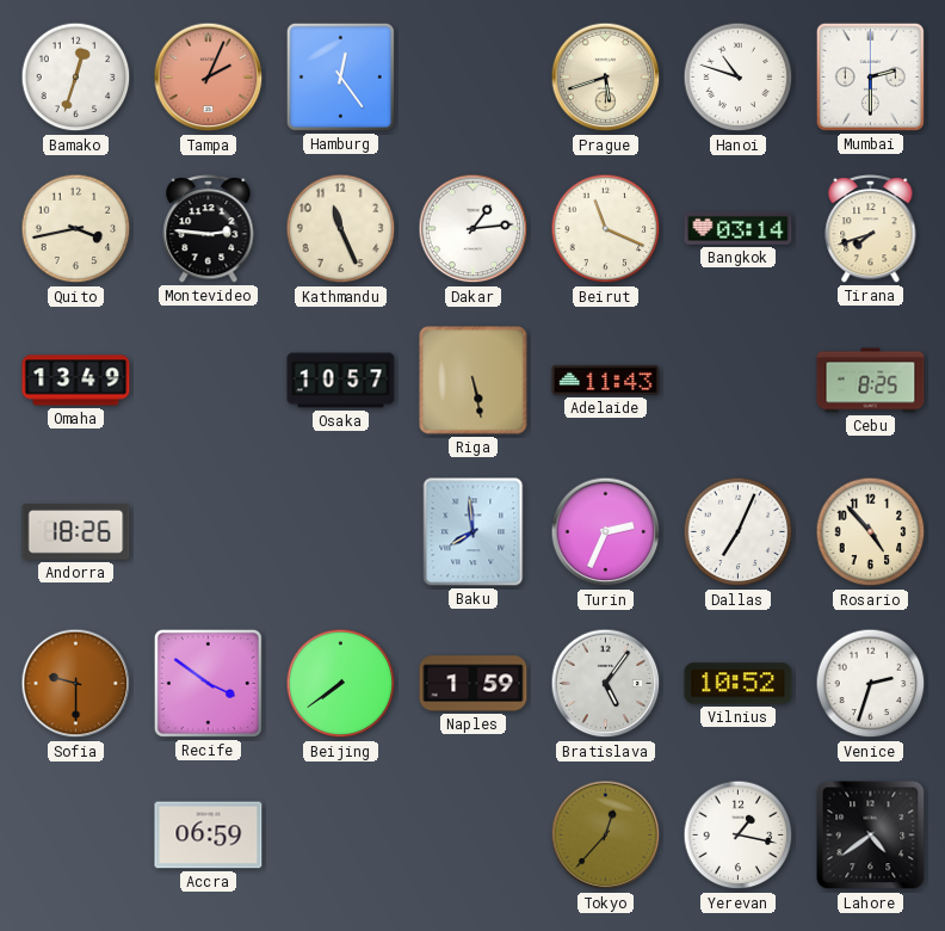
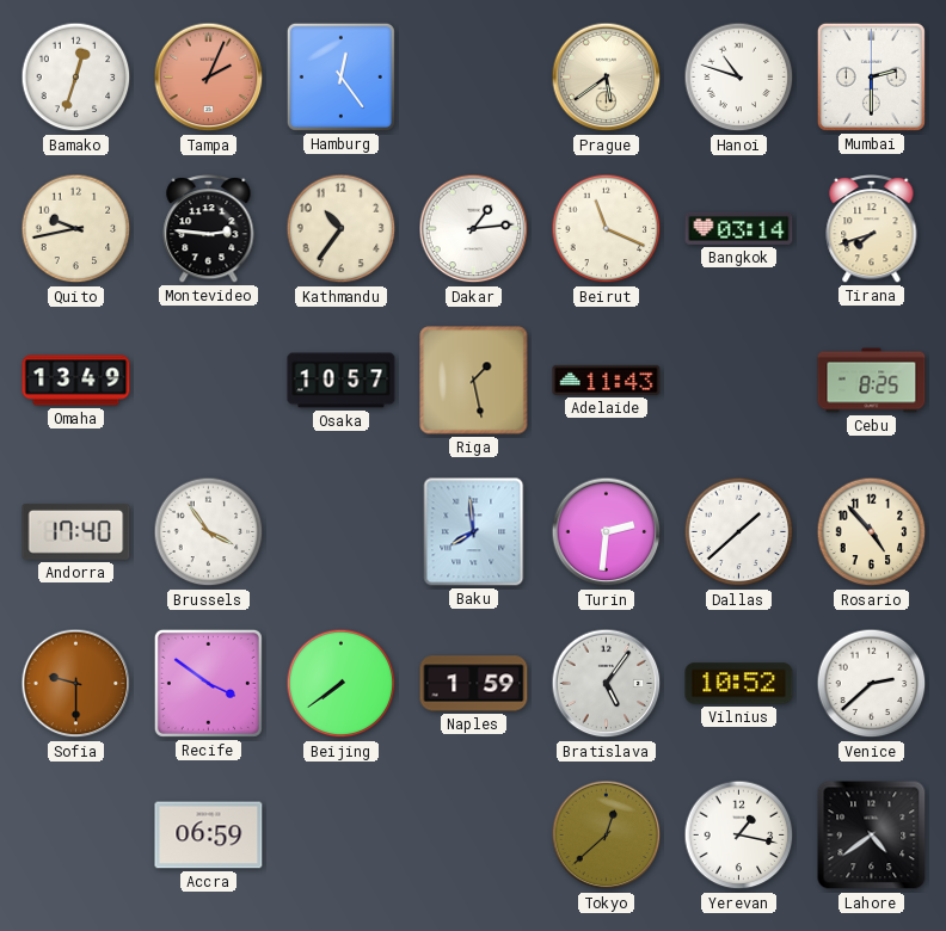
Prague: 5:42 -> 5:39
Quito: 3:43 -> 9:43
Kathmandu: 11:26 -> 10:36
Riga: 5:28 -> 1:28
Andorra: 18:26 -> 17:40
Brussels: none -> 3:54
Turin: 2:34 -> 2:31
Dallas: 7:04 -> 1:38
Venice: 2:33 -> 2:38
Tokyo: 12:37 -> 12:38
